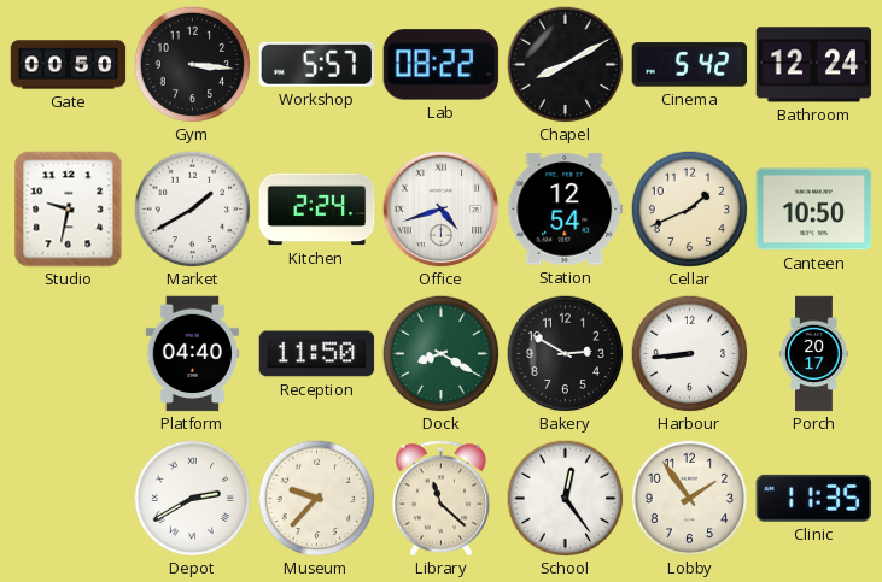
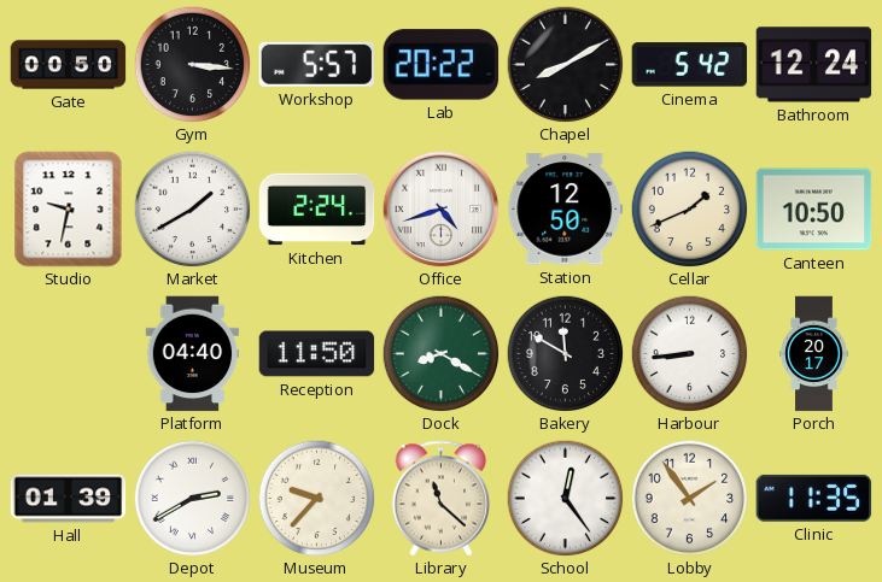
Lab: 08:22 -> 20:22
Station: 12:54 -> 12:50
Bakery: 2:50 -> 11:50
Hall: none -> 01:39
